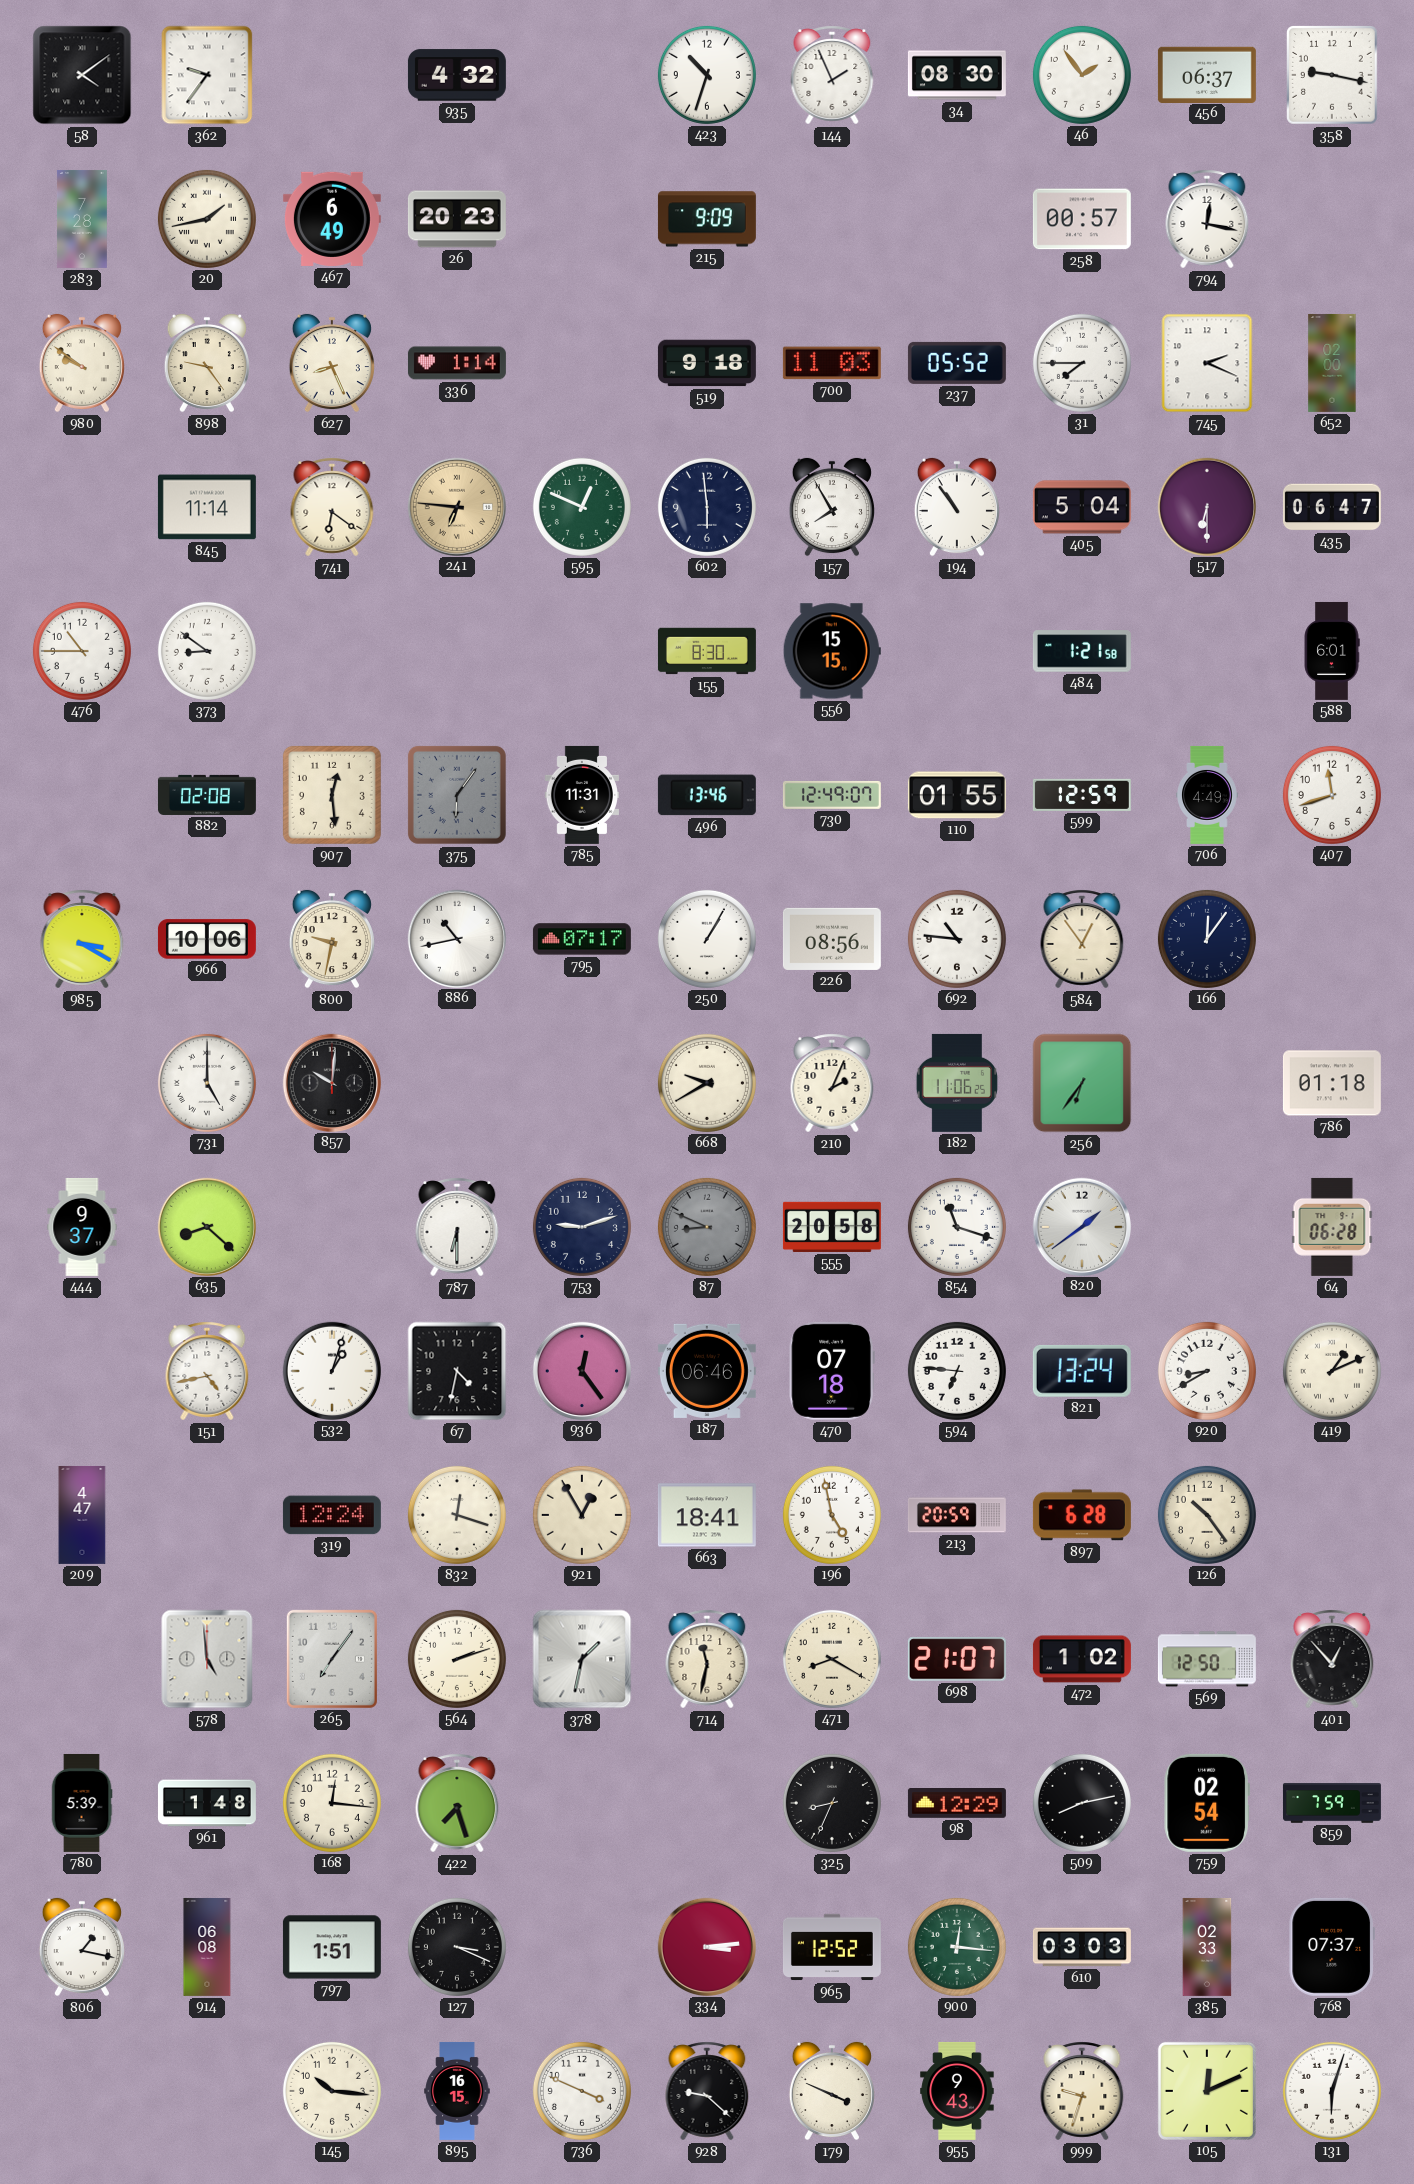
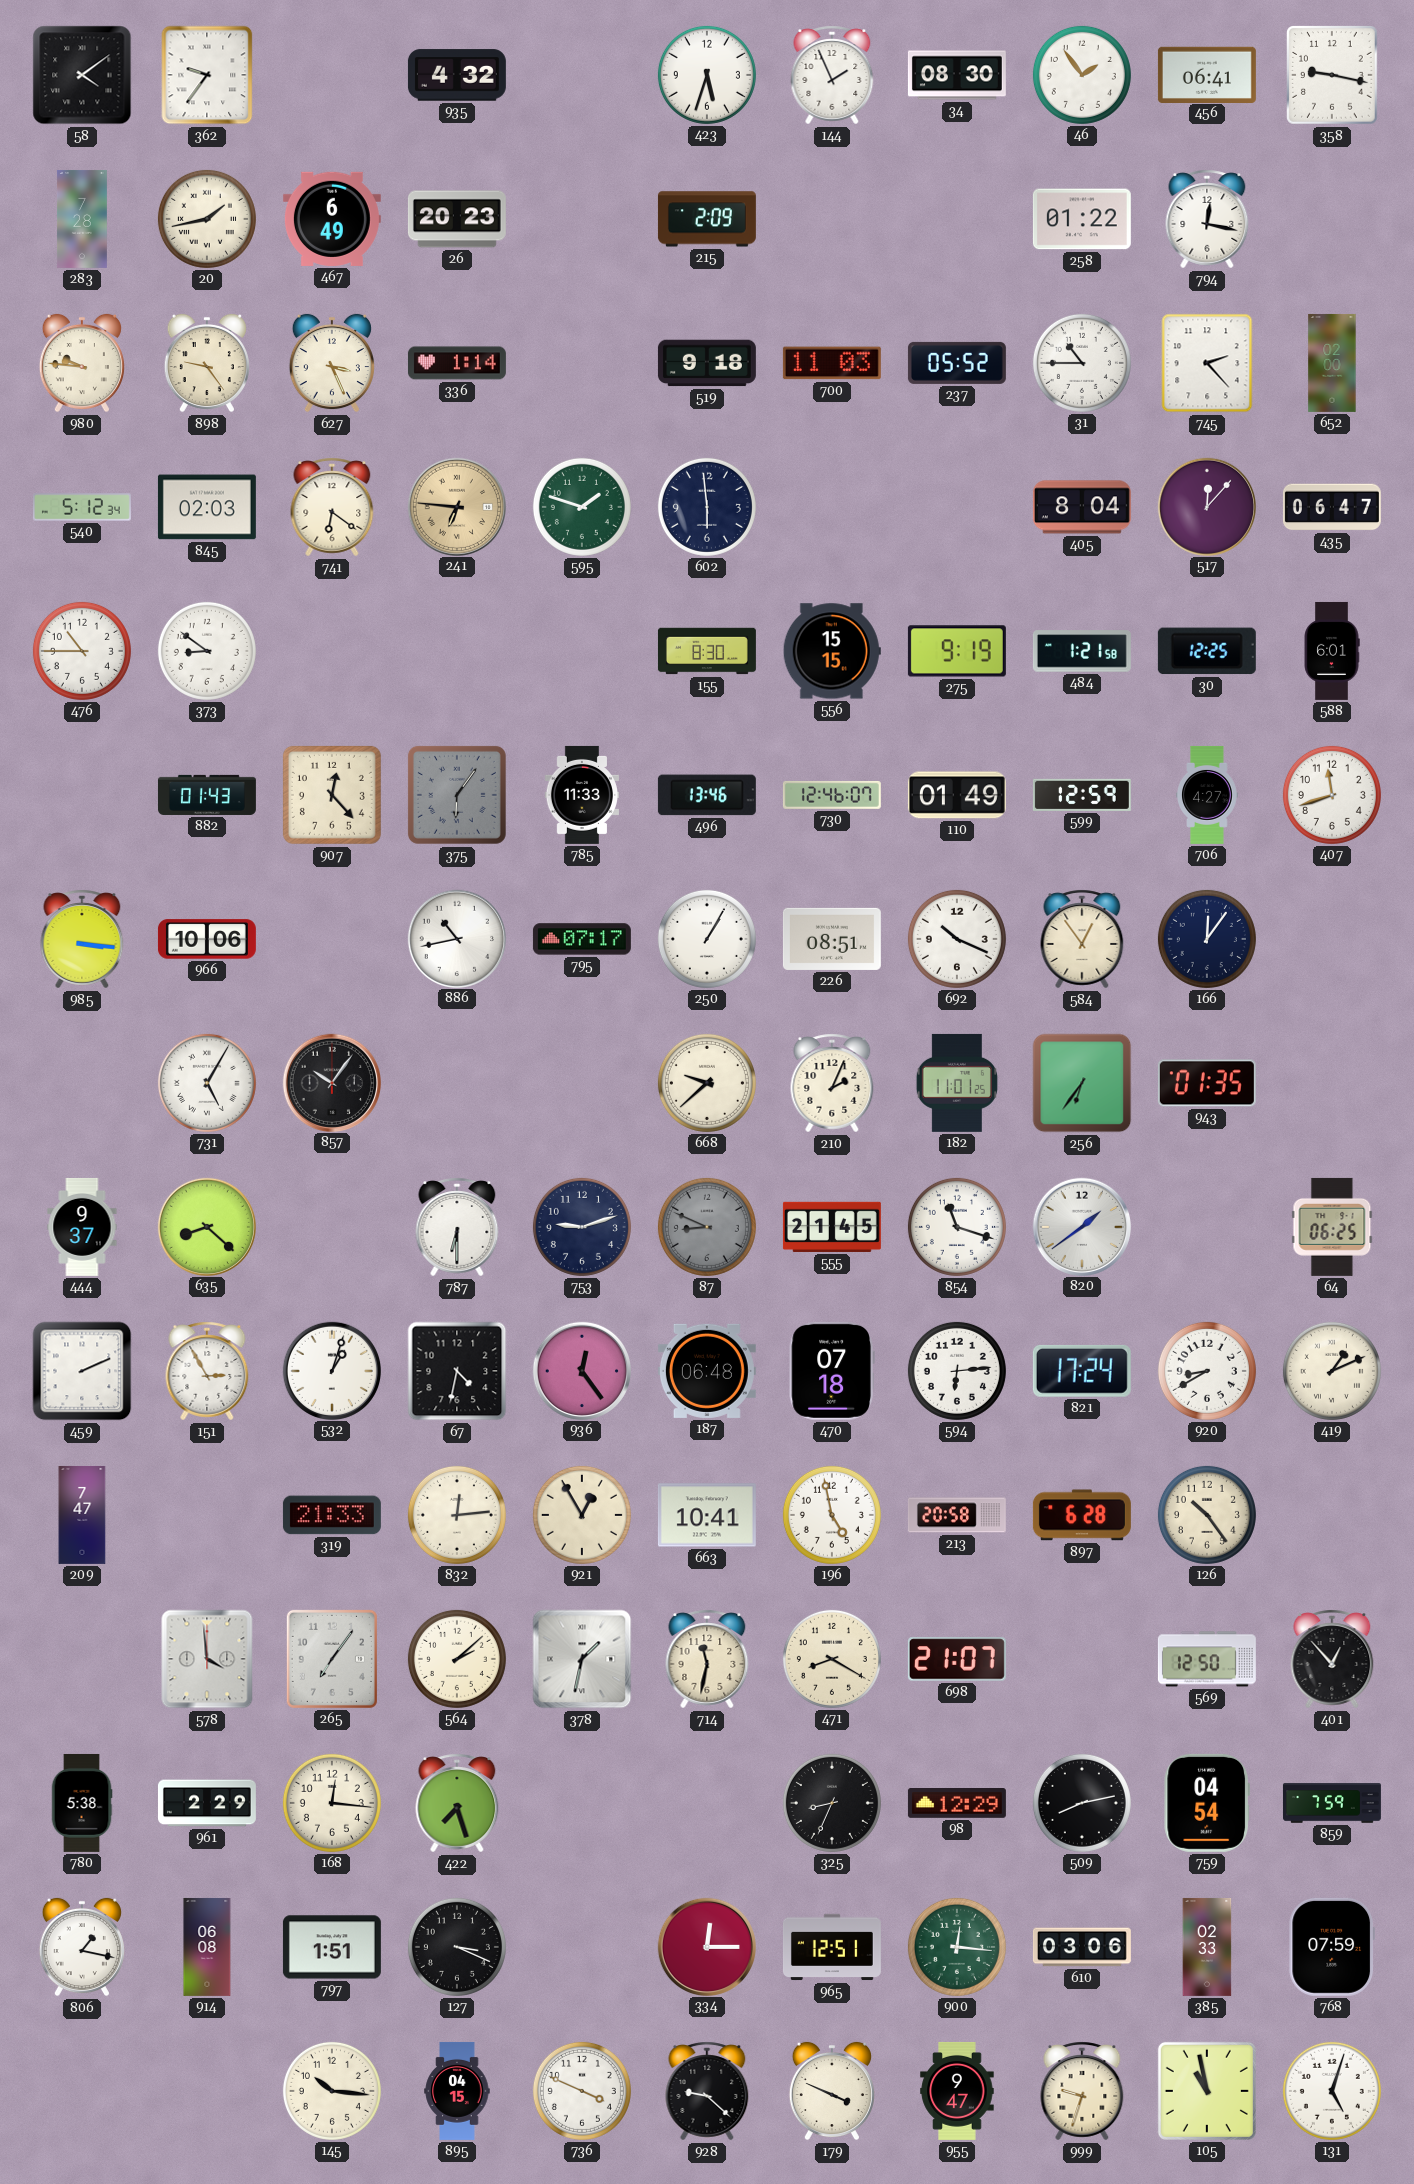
423: 10:33 -> 5:33
456: 06:37 -> 06:41
215: 9:09 -> 2:09
258: 00:57 -> 01:22
980: 9:51 -> 9:46
627: 8:26 -> 3:26
31: 7:45 -> 10:45
745: 2:19 -> 2:23
540: none -> 5:12
845: 11:14 -> 02:03
595: 12:49 -> 1:48
157: 7:55 -> none
194: 10:54 -> none
405: 5:04 -> 8:04
517: 6:30 -> 12:07
275: none -> 9:19
30: none -> 12:25
882: 02:08 -> 01:43
907: 12:29 -> 12:23
785: 11:31 -> 11:33
730: 12:49 -> 12:46
110: 01:55 -> 01:49
706: 4:49 -> 4:27
985: 3:20 -> 3:16
800: 9:32 -> none
226: 08:56 -> 08:51
692: 10:46 -> 10:19
731: 5:00 -> 5:05
857: 10:01 -> 10:06
668: 9:40 -> 9:38
182: 11:06 -> 11:01
943: none -> 01:35
786: 01:18 -> none
555: 20:58 -> 21:45
64: 06:28 -> 06:25
459: none -> 2:11
151: 4:43 -> 2:55
187: 06:46 -> 06:48
594: 6:46 -> 6:14
821: 13:24 -> 17:24
209: 4:47 -> 7:47
319: 12:24 -> 21:33
832: 12:18 -> 12:14
663: 18:41 -> 10:41
213: 20:59 -> 20:58
578: 4:59 -> 3:59
564: 2:12 -> 2:08
472: 1:02 -> none
780: 5:39 -> 5:38
961: 1:48 -> 2:29
759: 02:54 -> 04:54
334: 3:14 -> 12:15
965: 12:52 -> 12:51
610: 03:03 -> 03:06
768: 07:37 -> 07:59
895: 16:15 -> 04:15
955: 9:43 -> 9:47
105: 12:11 -> 10:58
131: 6:03 -> 5:03
